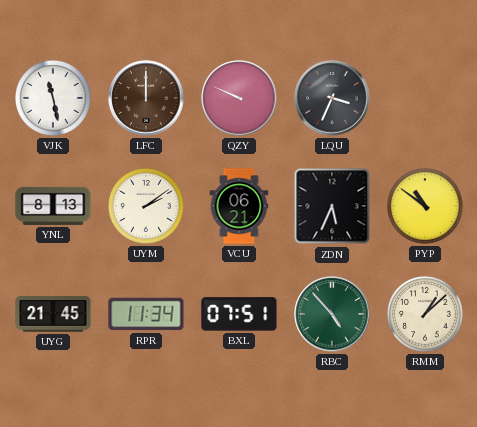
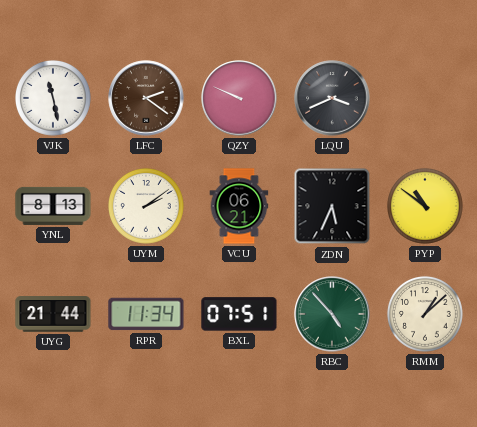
LFC: 12:00 -> 2:21
LQU: 3:34 -> 3:41
UYG: 21:45 -> 21:44
